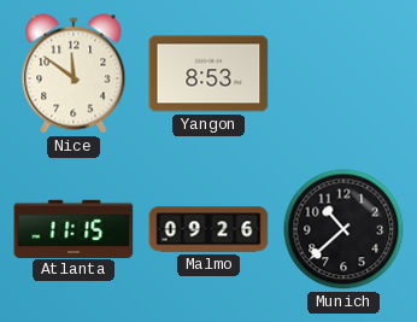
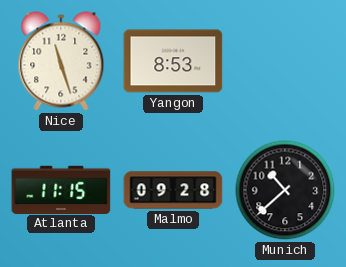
Nice: 11:51 -> 11:27
Malmo: 09:26 -> 09:28
